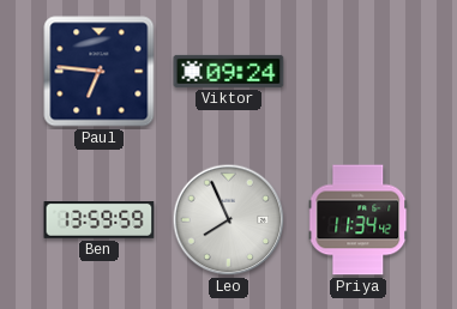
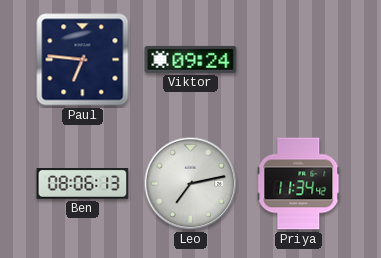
Ben: 13:59 -> 08:06
Leo: 7:56 -> 7:13
